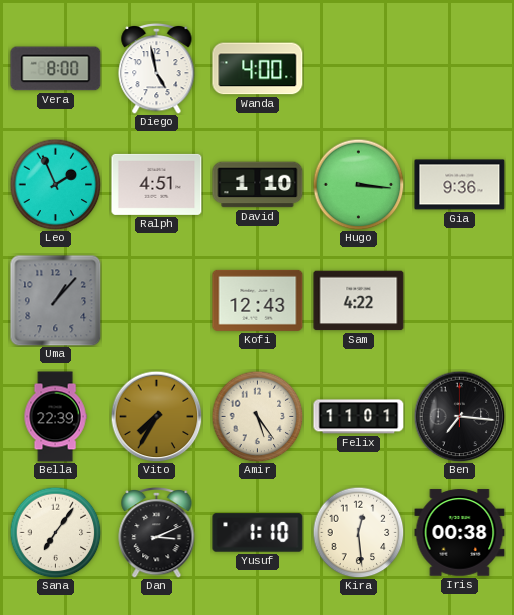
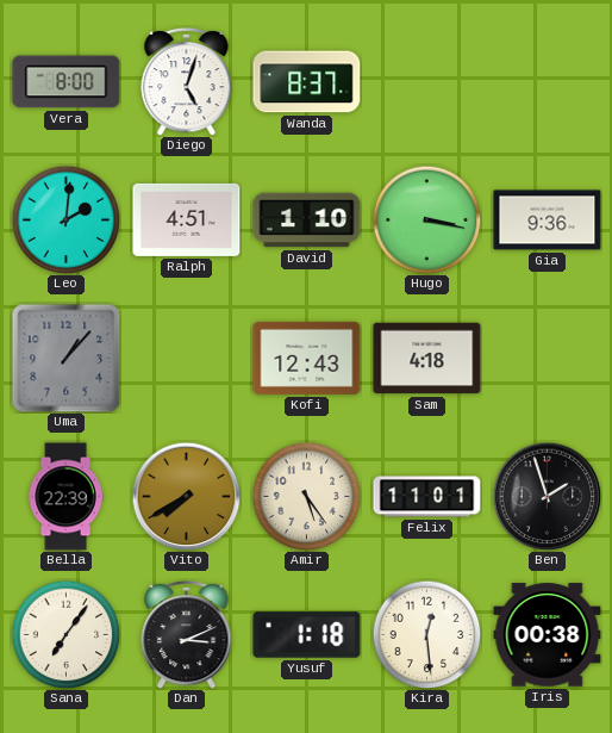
Diego: 4:58 -> 5:03
Wanda: 4:00 -> 8:37
Leo: 1:56 -> 2:01
Hugo: 3:16 -> 3:17
Sam: 4:22 -> 4:18
Vito: 7:35 -> 7:40
Ben: 7:16 -> 1:57
Yusuf: 1:10 -> 1:18
